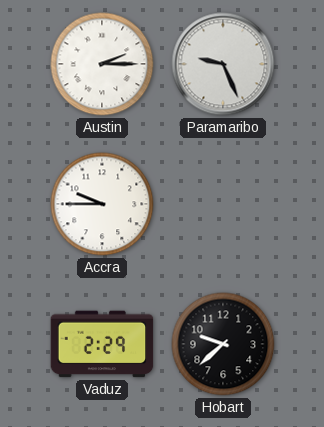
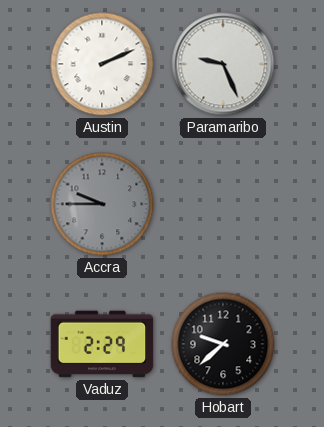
Austin: 2:15 -> 2:11
Accra dial: white -> grey
